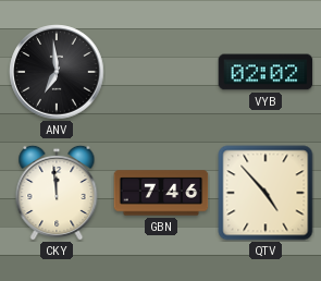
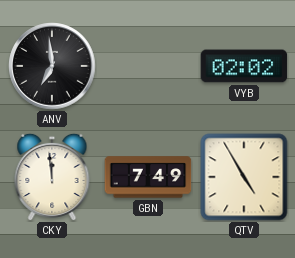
GBN: 7:46 -> 7:49
QTV: 4:53 -> 4:55
